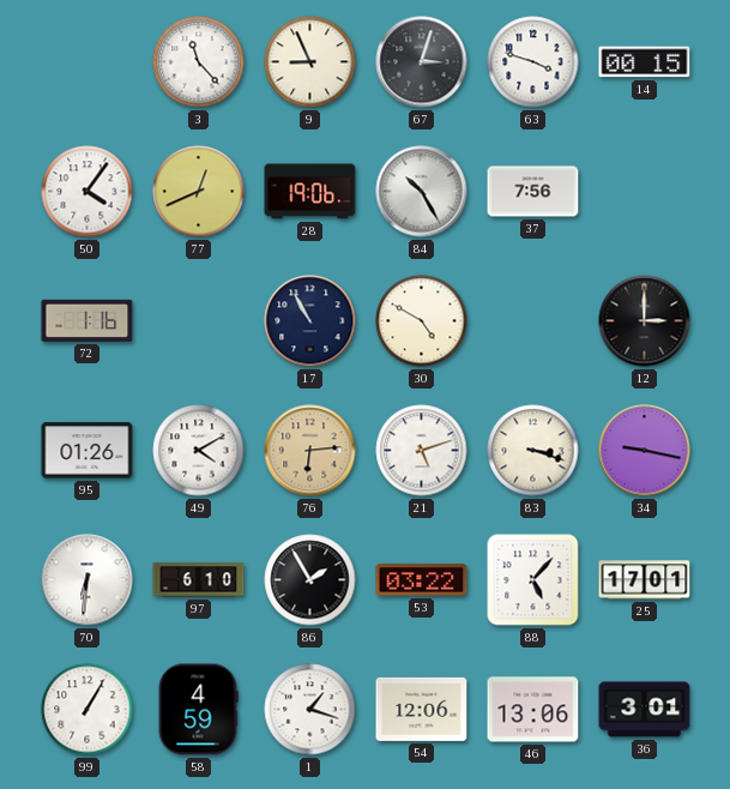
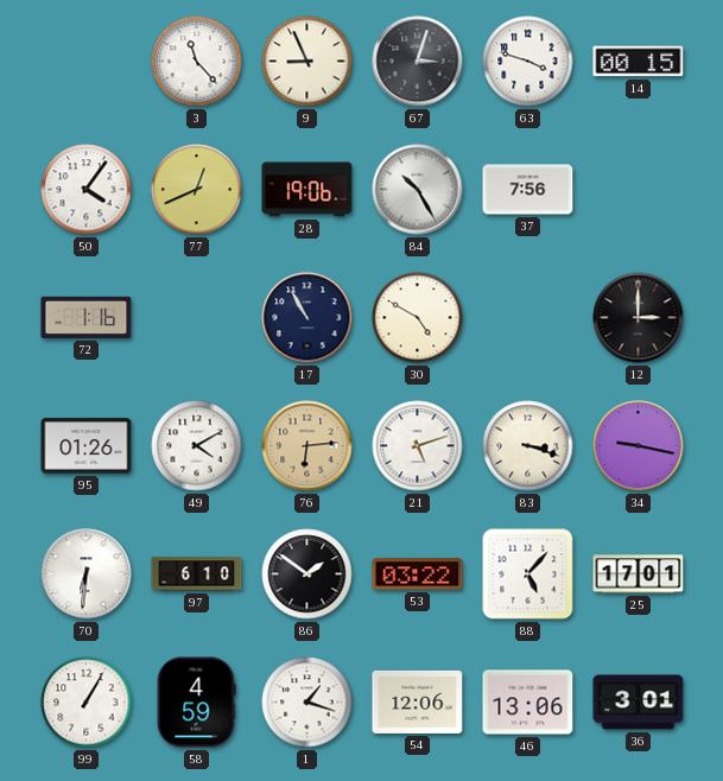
86: 1:55 -> 1:51
